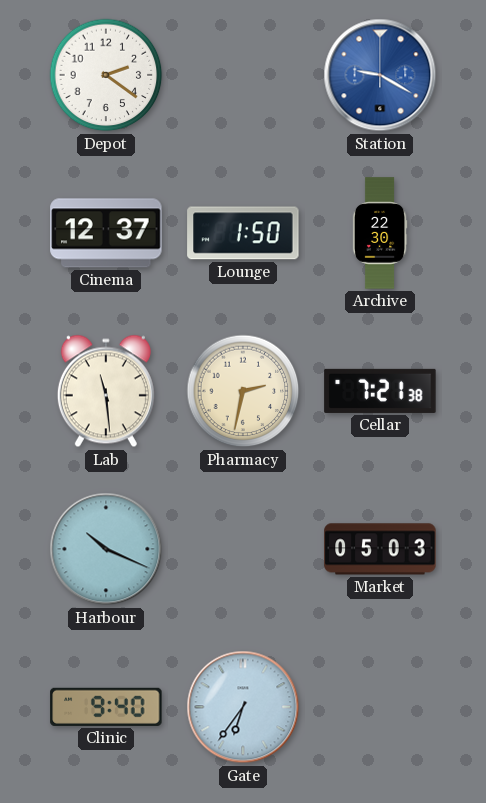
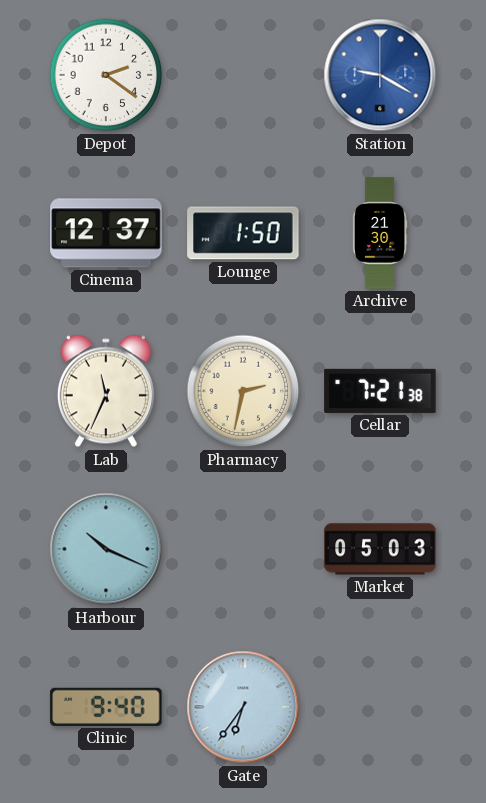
Archive: 22:30 -> 21:30
Lab: 11:29 -> 11:34
